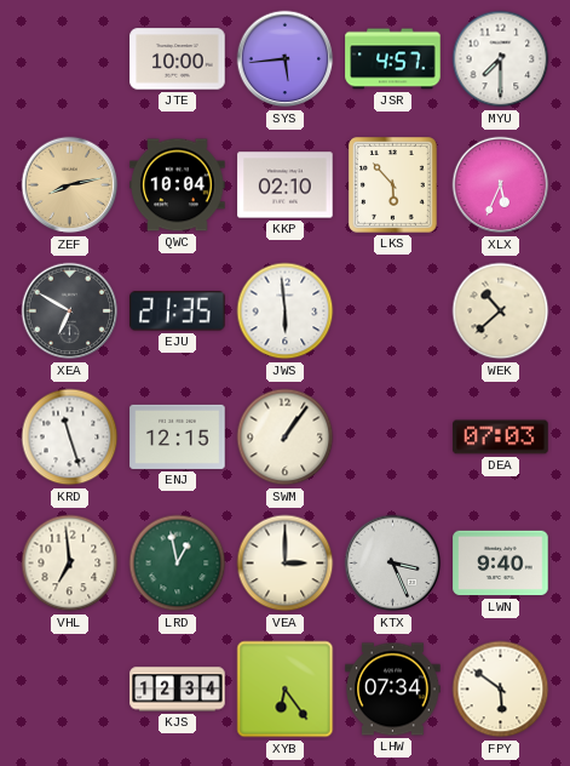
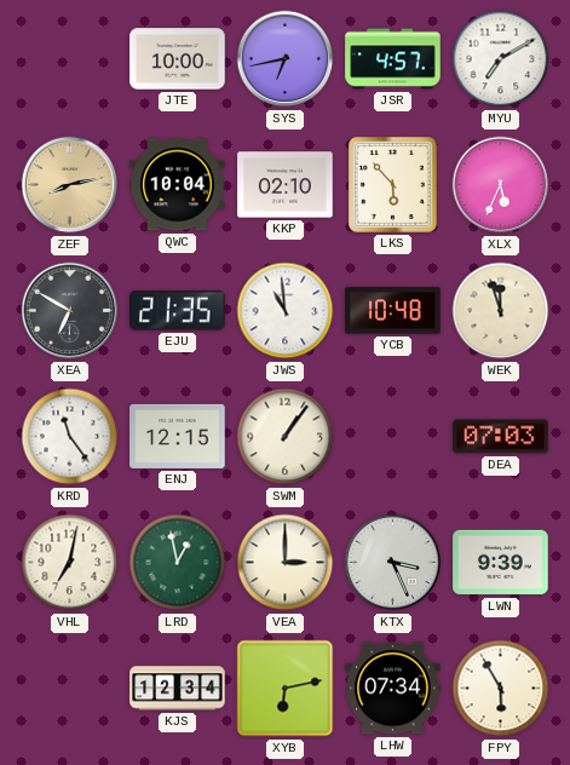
SYS: 5:44 -> 6:43
MYU: 7:30 -> 7:10
JWS: 5:59 -> 10:59
YCB: none -> 10:48
WEK: 10:38 -> 11:57
KRD: 11:27 -> 11:24
VHL: 6:59 -> 7:02
LWN: 9:40 -> 9:39
XYB: 6:24 -> 6:13
FPY: 5:51 -> 5:55
